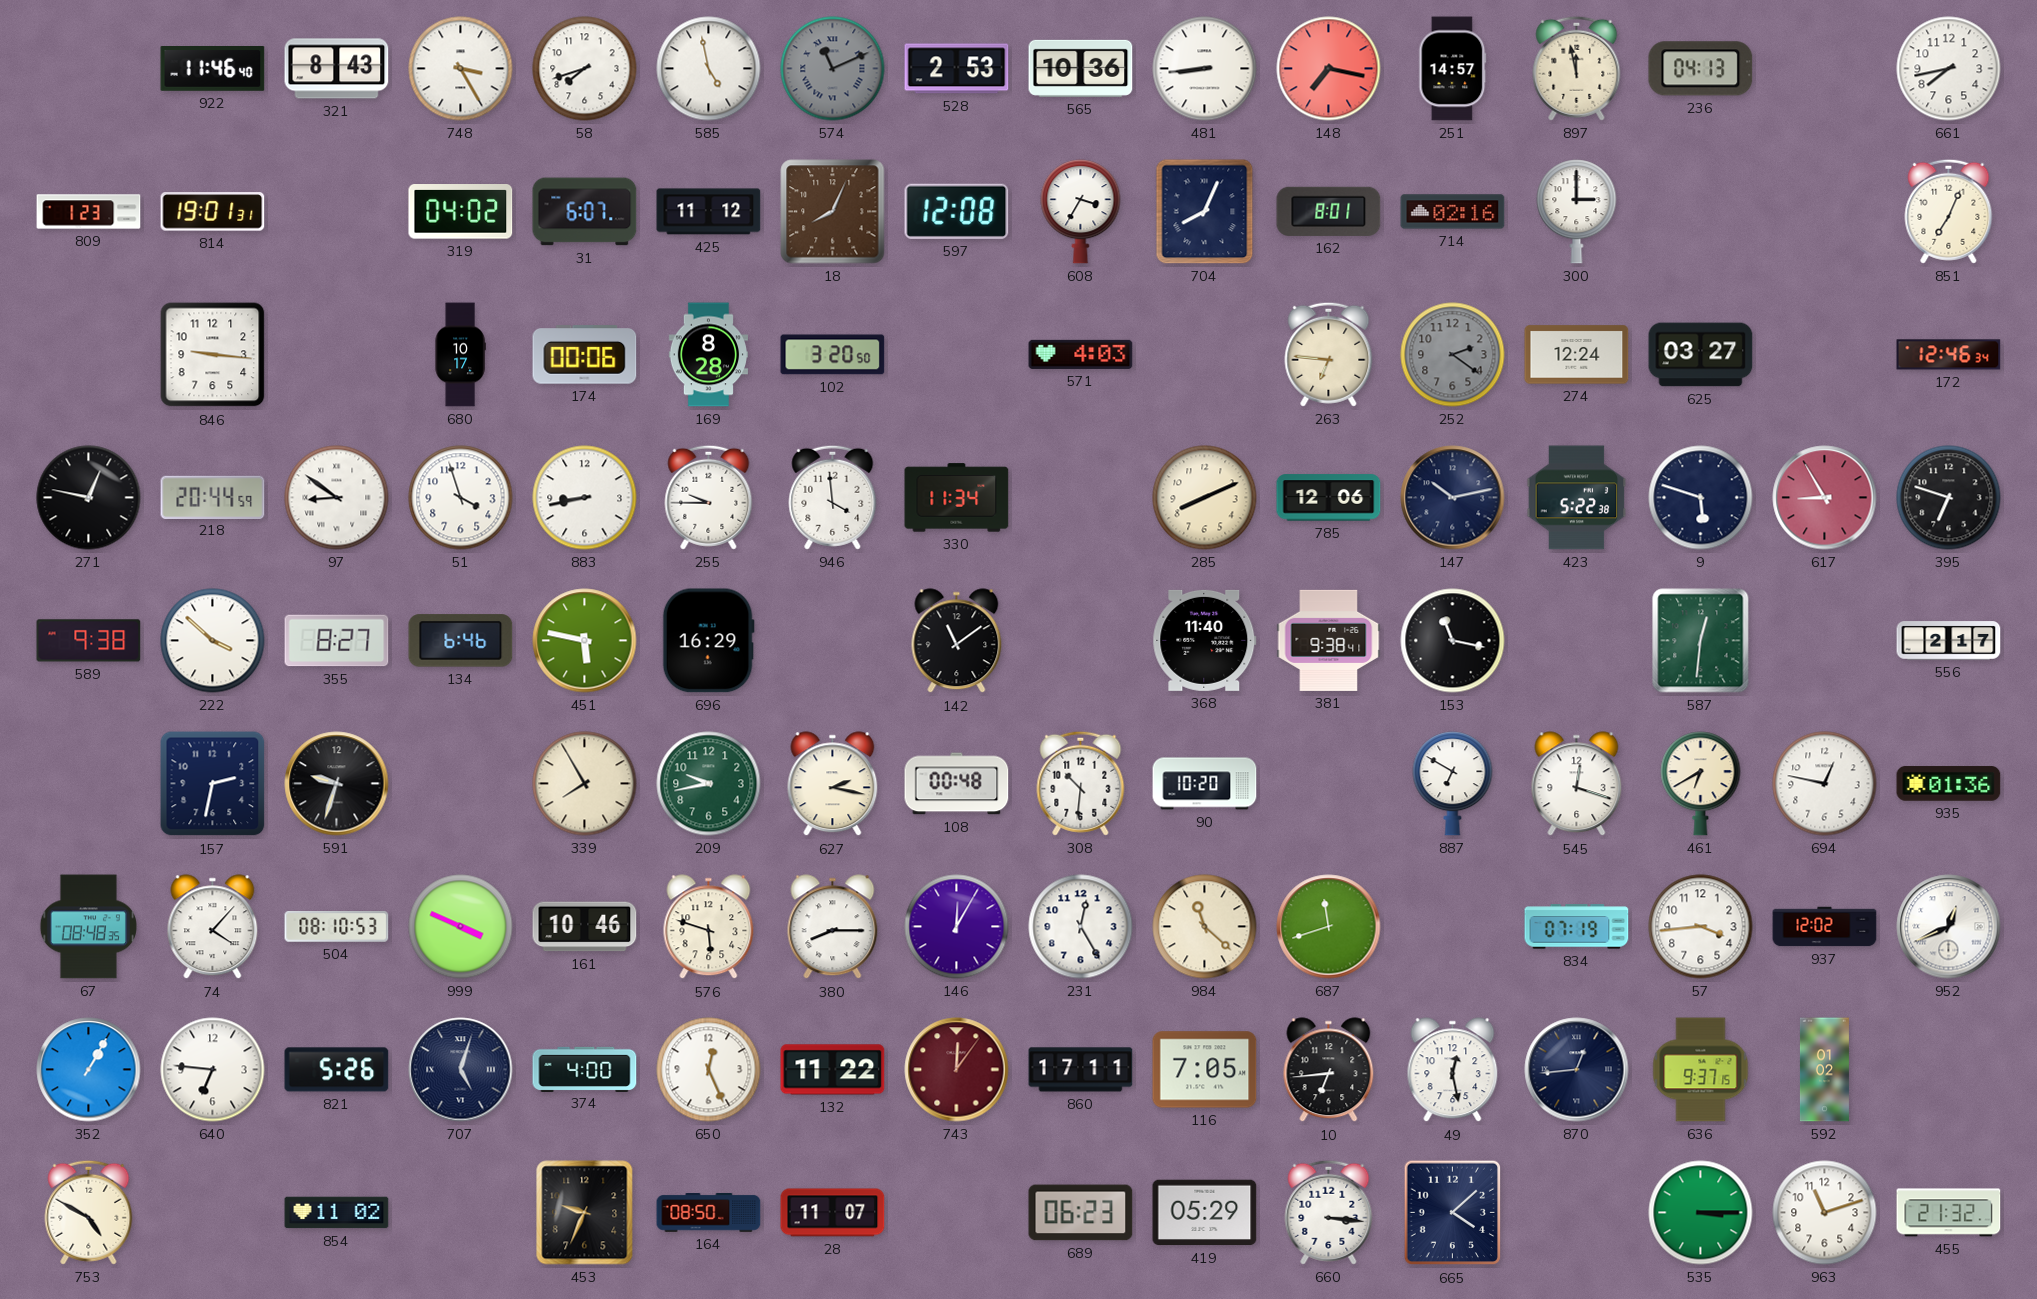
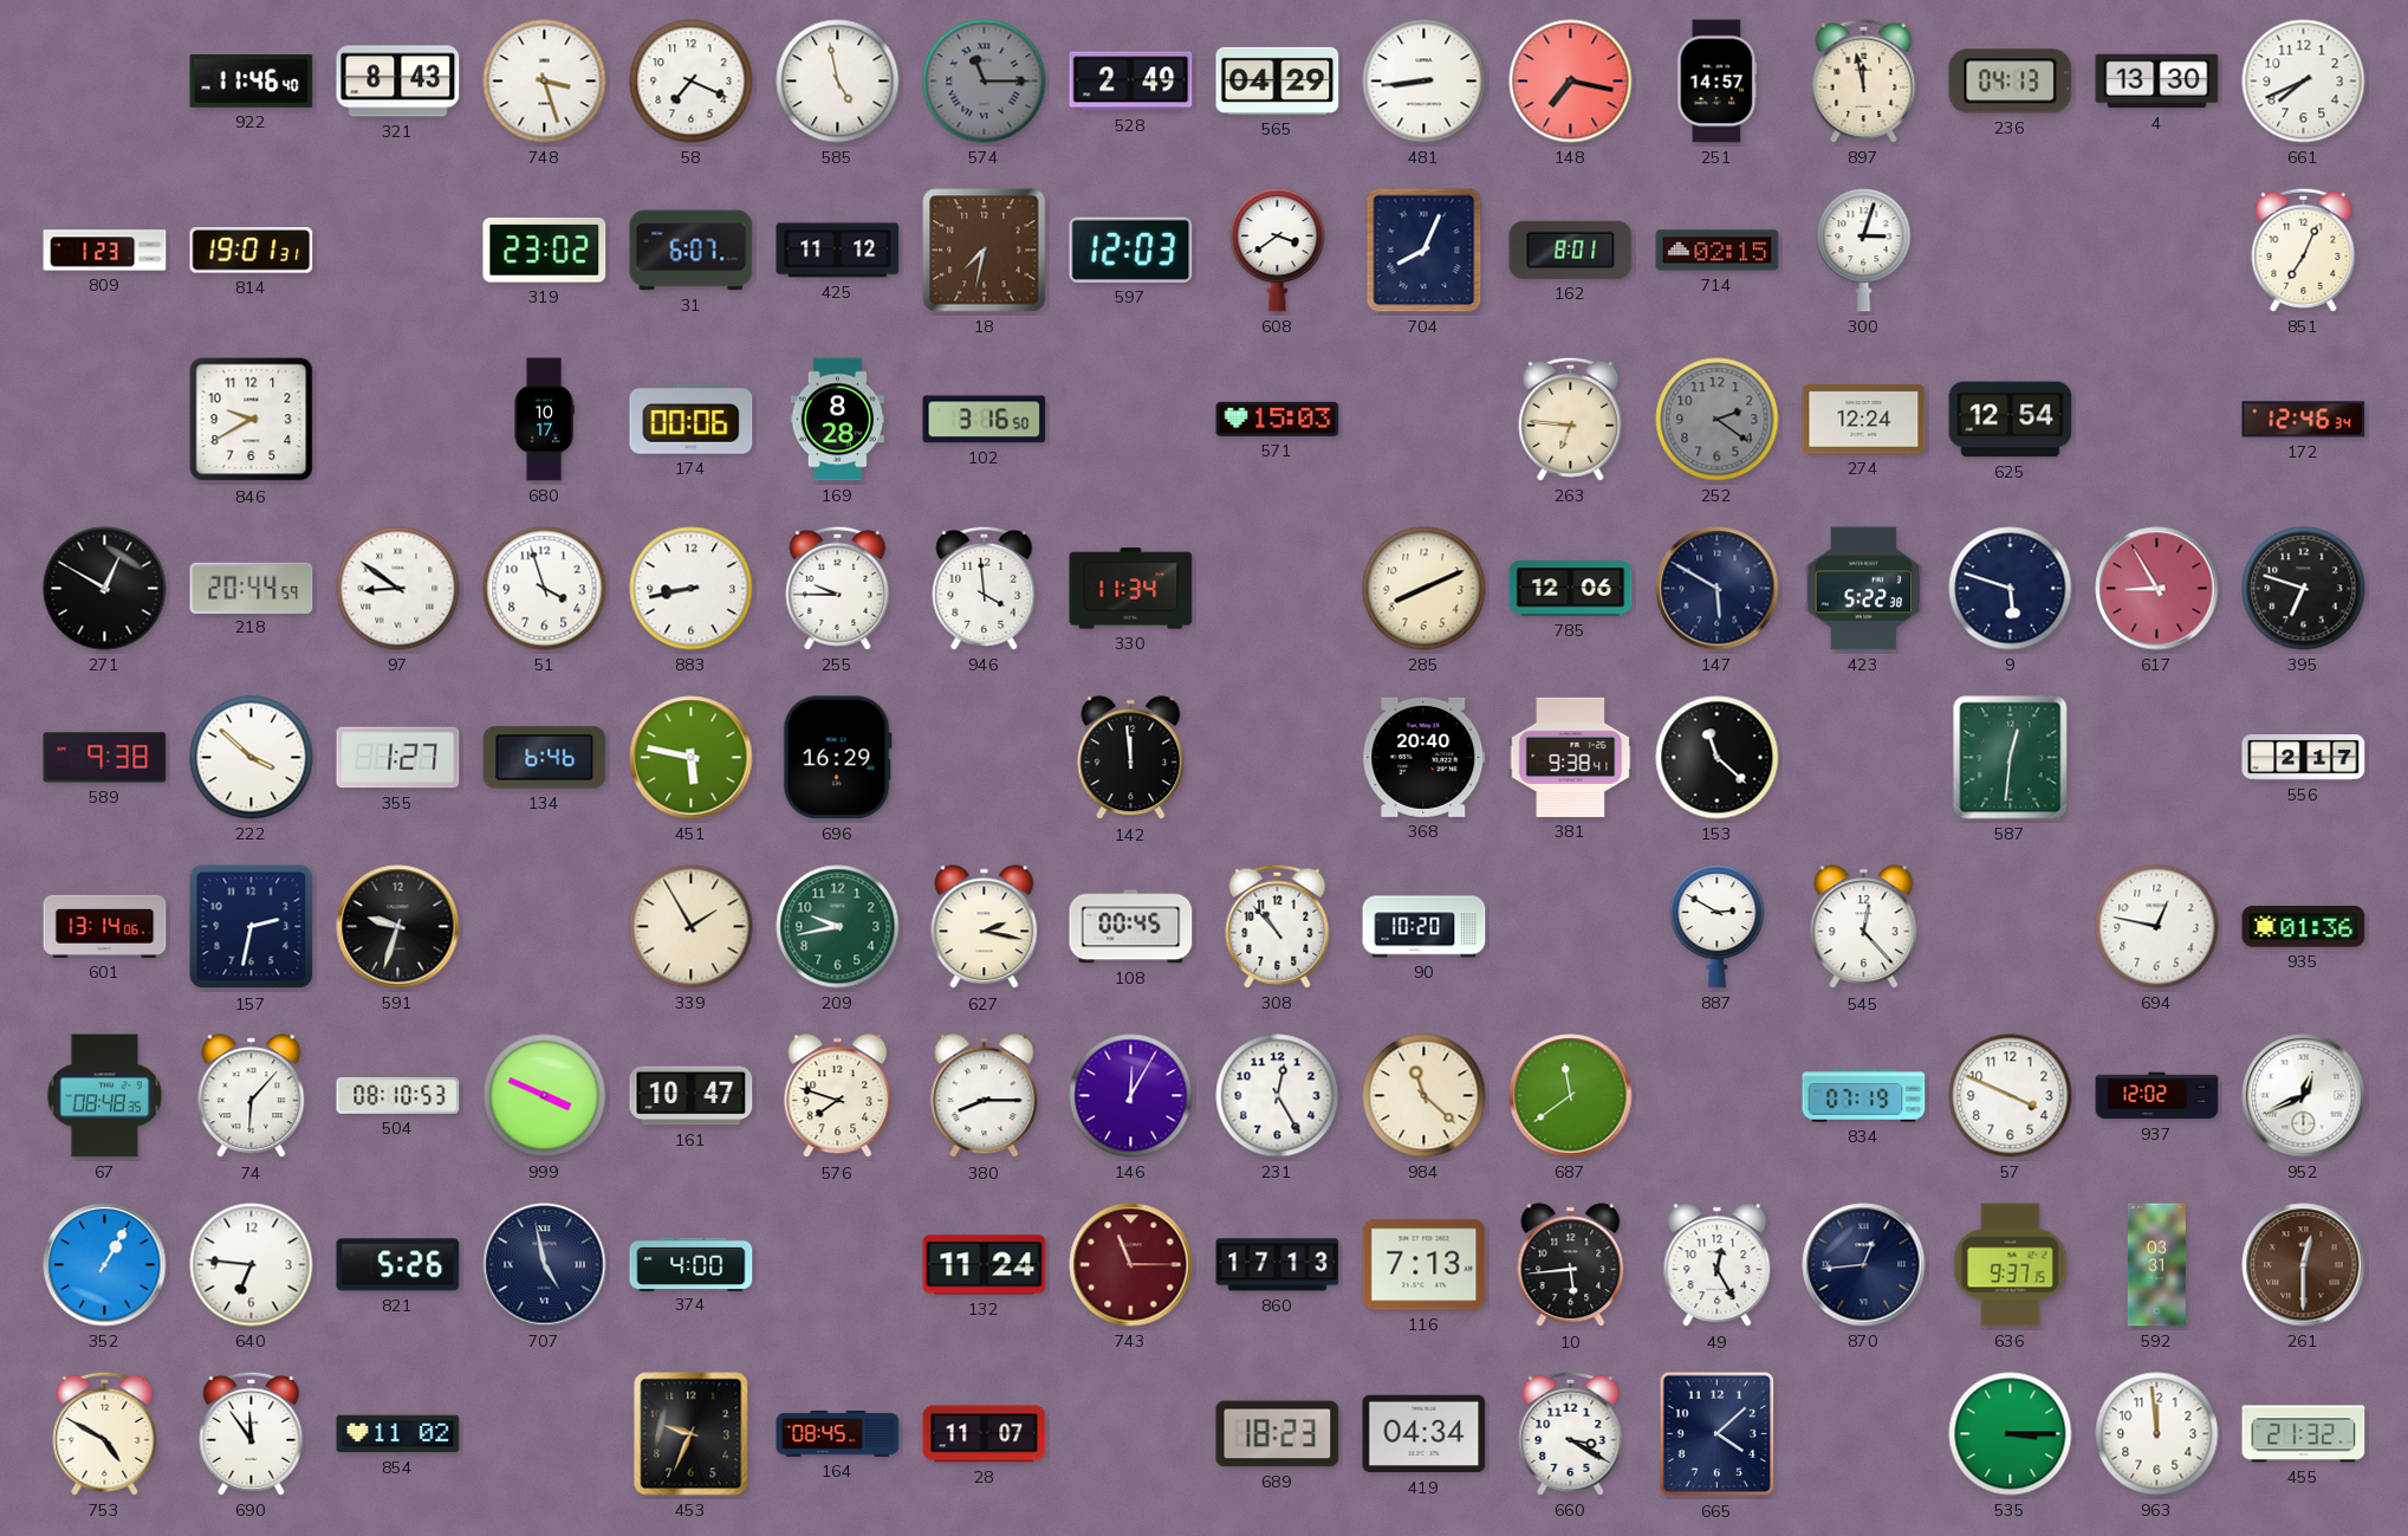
748: 3:25 -> 3:27
58: 7:42 -> 7:19
574: 11:11 -> 11:15
528: 2:53 -> 2:49
565: 10:36 -> 04:29
4: none -> 13:30
661: 7:43 -> 7:41
319: 04:02 -> 23:02
18: 8:04 -> 7:32
597: 12:08 -> 12:03
608: 3:35 -> 3:39
714: 02:16 -> 02:15
300: 3:00 -> 3:03
846: 9:16 -> 9:40
102: 3:20 -> 3:16
571: 4:03 -> 15:03
625: 03:27 -> 12:54
271: 12:47 -> 12:50
147: 10:13 -> 5:50
355: 8:27 -> 1:27
142: 11:09 -> 11:59
368: 11:40 -> 20:40
153: 11:17 -> 11:22
601: none -> 13:14
339: 7:55 -> 1:55
108: 00:48 -> 00:45
308: 10:31 -> 10:53
887: 6:50 -> 2:50
545: 12:18 -> 12:23
461: 6:40 -> none
74: 4:07 -> 6:07
161: 10:46 -> 10:47
576: 5:48 -> 7:48
687: 11:42 -> 11:39
57: 3:44 -> 3:49
707: 5:03 -> 4:58
650: 12:26 -> none
132: 11:22 -> 11:24
743: 12:06 -> 11:15
860: 17:11 -> 17:13
116: 7:05 -> 7:13
10: 6:44 -> 5:44
49: 12:28 -> 12:25
592: 01:02 -> 03:31
261: none -> 12:30
690: none -> 11:54
164: 08:50 -> 08:45
689: 06:23 -> 18:23
419: 05:29 -> 04:34
660: 3:16 -> 3:20
963: 11:12 -> 11:59
